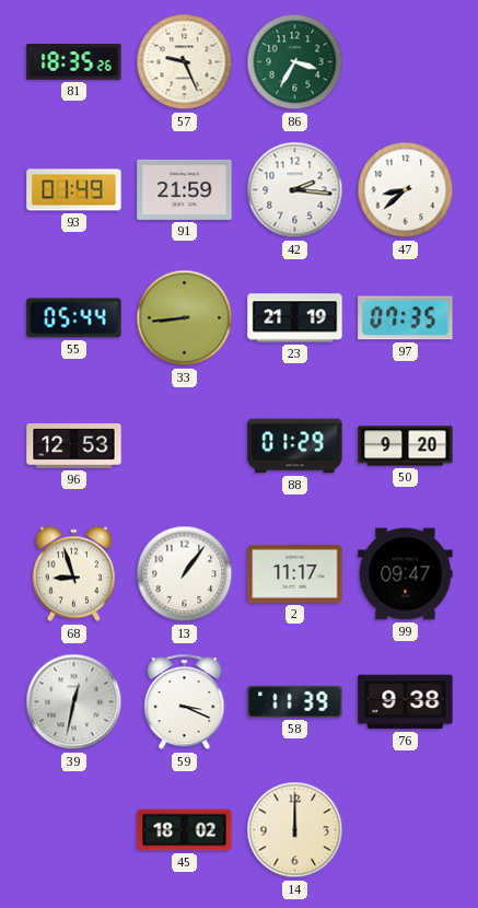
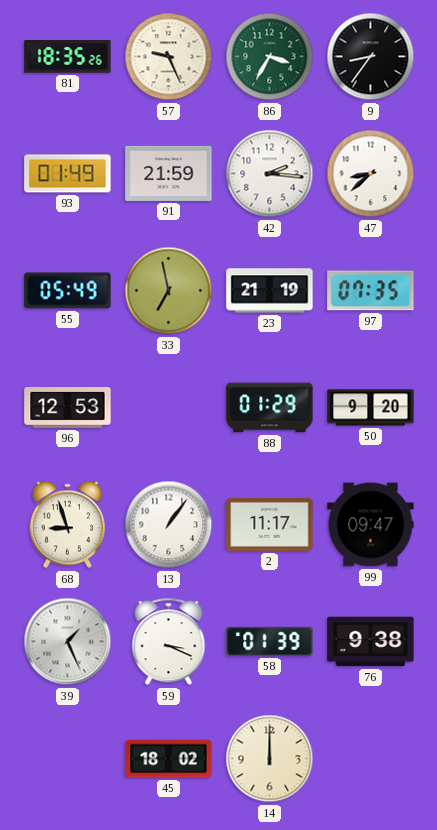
9: none -> 8:36
55: 05:44 -> 05:49
33: 8:44 -> 6:58
39: 12:32 -> 1:26
58: 11:39 -> 01:39
